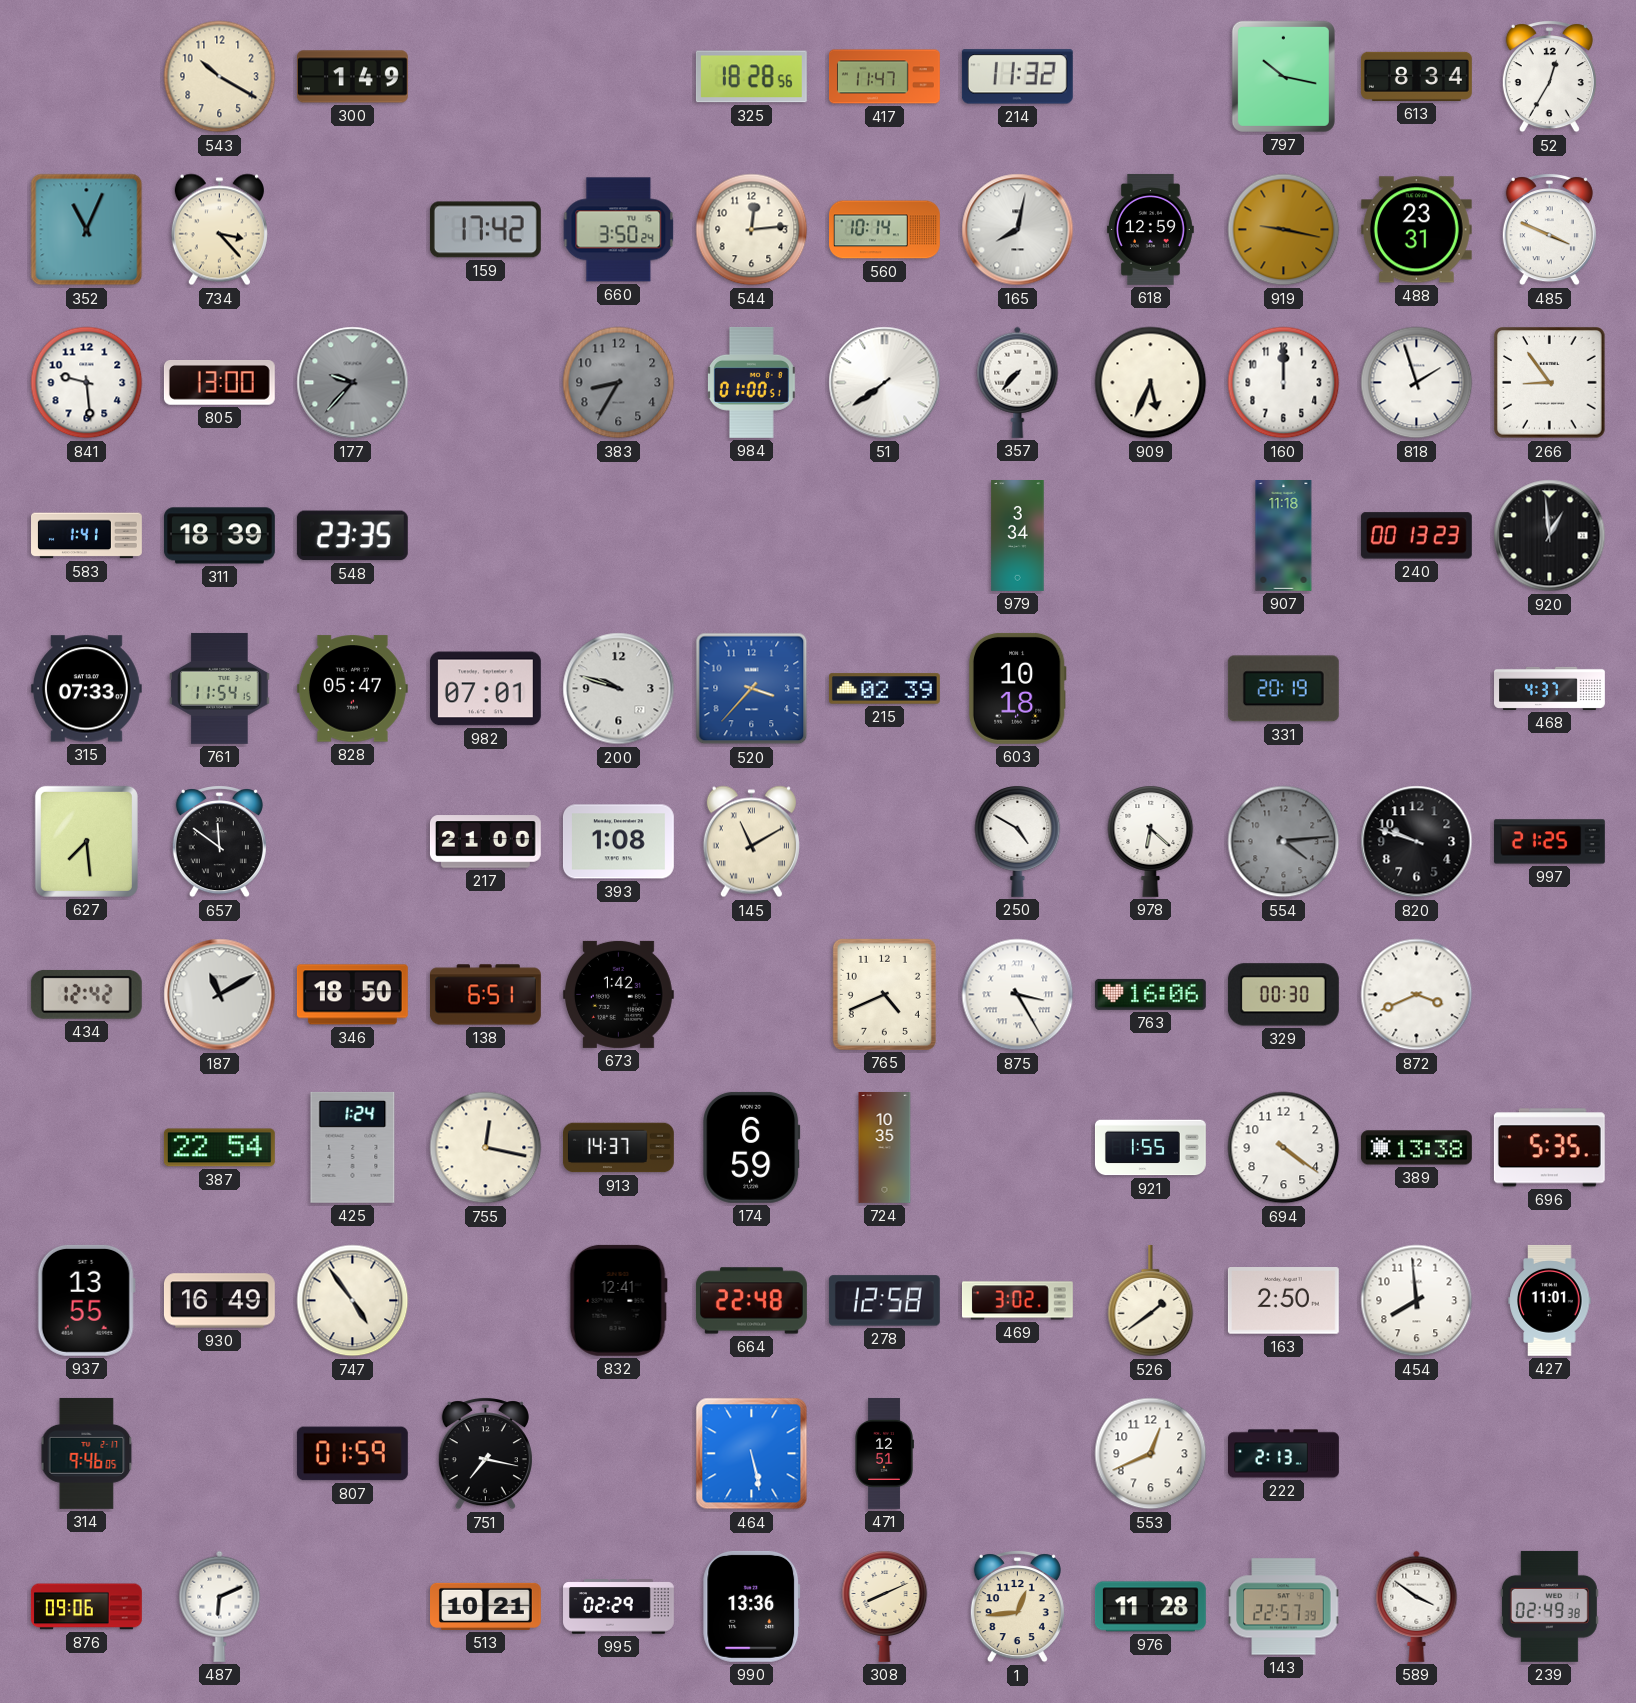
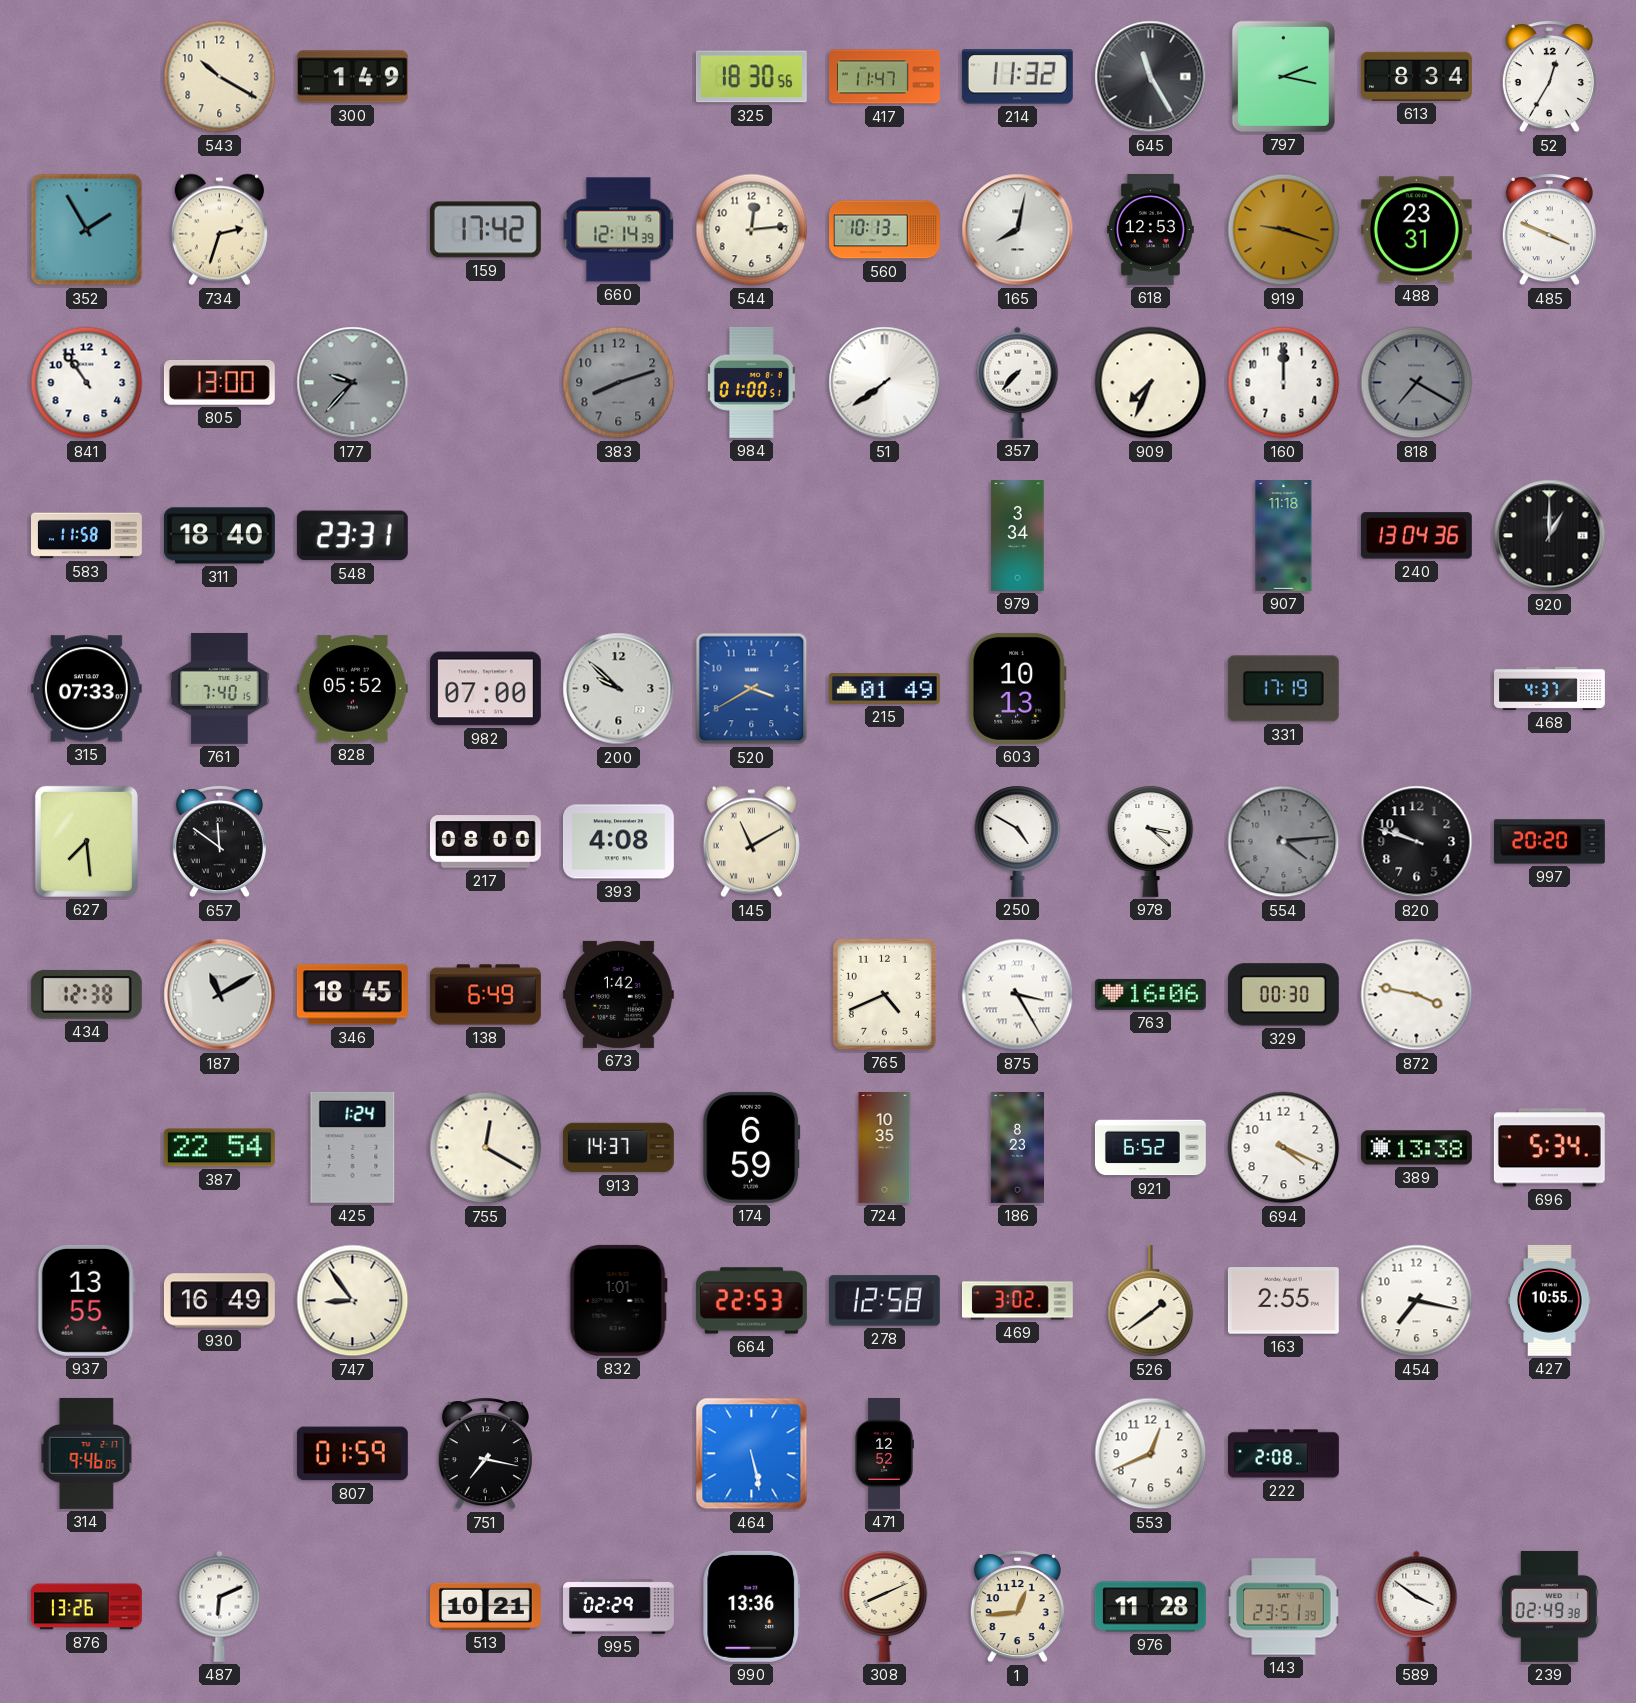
325: 18:28 -> 18:30
645: none -> 11:25
797: 10:17 -> 2:17
352: 11:04 -> 1:55
734: 3:23 -> 2:33
660: 3:50 -> 12:14
560: 10:14 -> 10:13
618: 12:59 -> 12:53
919: 9:17 -> 9:18
841: 9:29 -> 10:54
383: 8:35 -> 8:12
909: 5:34 -> 7:34
818: 1:57 -> 7:20
818 dial: white -> grey
266: 8:54 -> none
583: 1:41 -> 11:58
311: 18:39 -> 18:40
548: 23:35 -> 23:31
240: 00:13 -> 13:04
920: 12:59 -> 1:00
761: 11:54 -> 7:40
828: 05:47 -> 05:52
982: 07:01 -> 07:00
200: 9:48 -> 9:52
520: 3:37 -> 3:40
215: 02:39 -> 01:49
603: 10:18 -> 10:13
331: 20:19 -> 17:19
217: 21:00 -> 08:00
393: 1:08 -> 4:08
978: 6:22 -> 3:22
997: 21:25 -> 20:20
434: 12:42 -> 12:38
346: 18:50 -> 18:45
138: 6:51 -> 6:49
872: 3:41 -> 3:47
755: 12:17 -> 12:20
186: none -> 8:23
921: 1:55 -> 6:52
694: 4:21 -> 4:19
696: 5:35 -> 5:34
747: 4:54 -> 8:54
832: 12:41 -> 1:01
664: 22:48 -> 22:53
163: 2:50 -> 2:55
454: 7:59 -> 7:17
427: 11:01 -> 10:55
471: 12:51 -> 12:52
222: 2:13 -> 2:08
876: 09:06 -> 13:26
143: 22:57 -> 23:51
